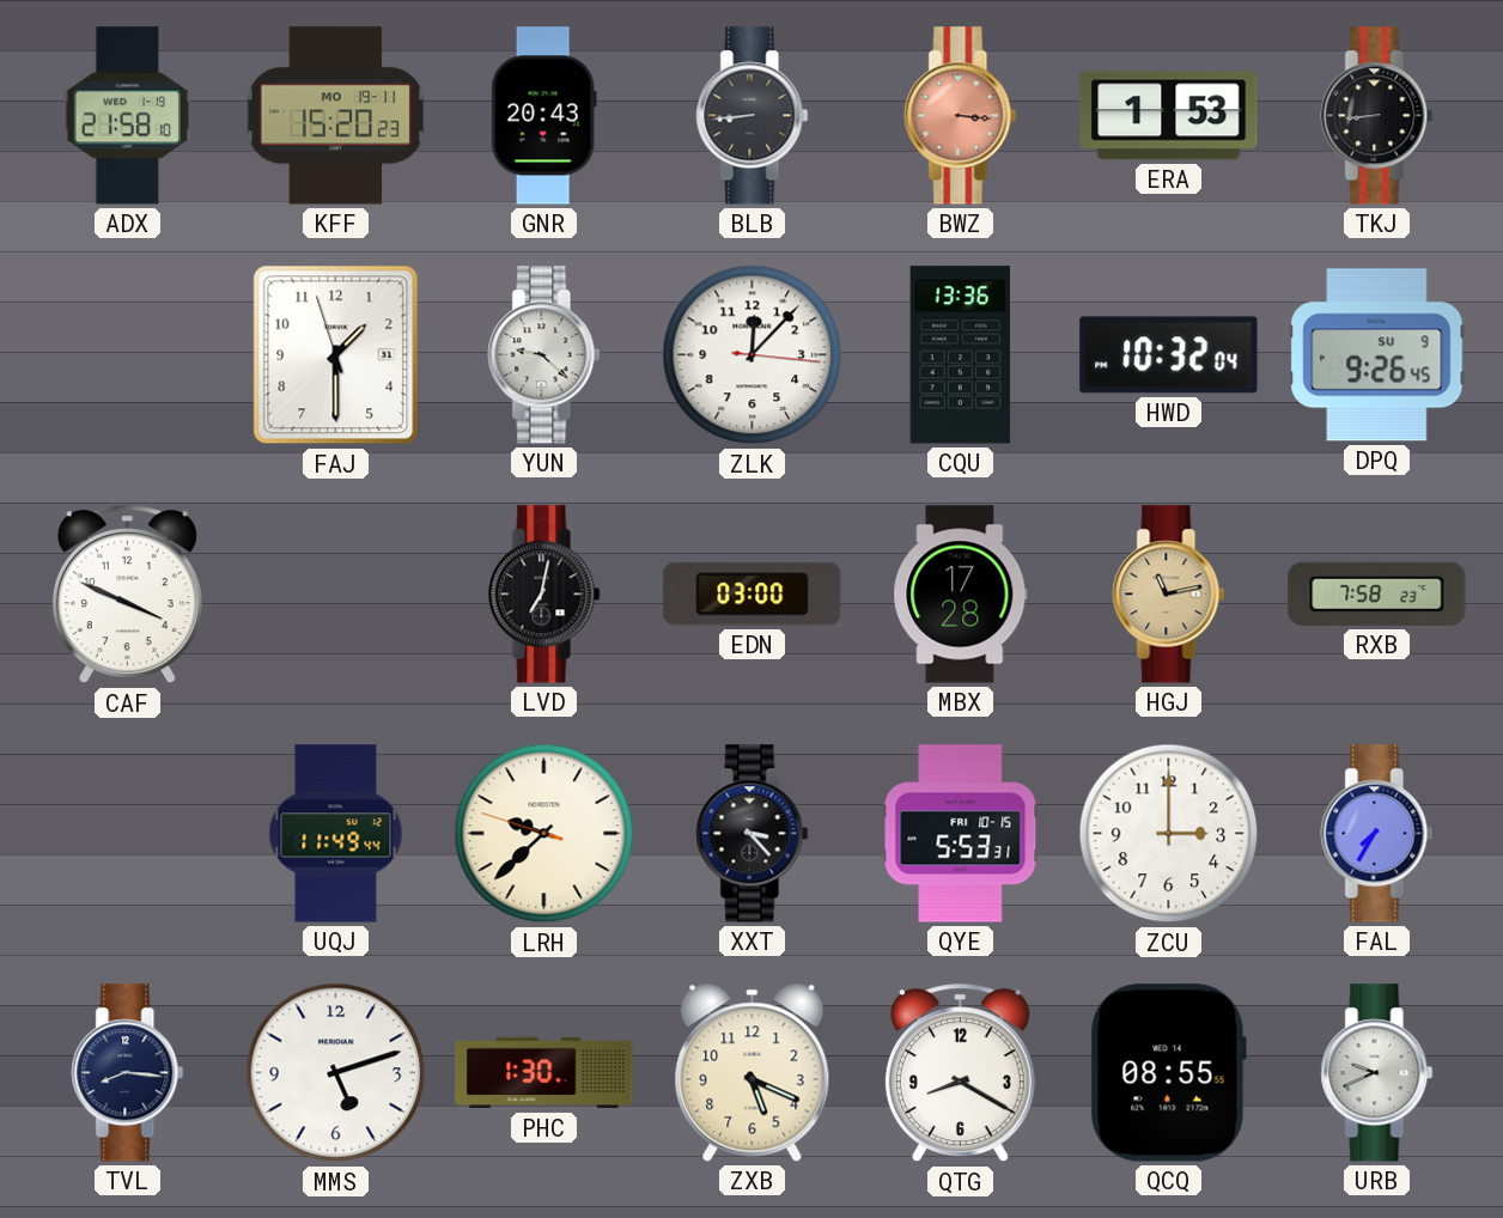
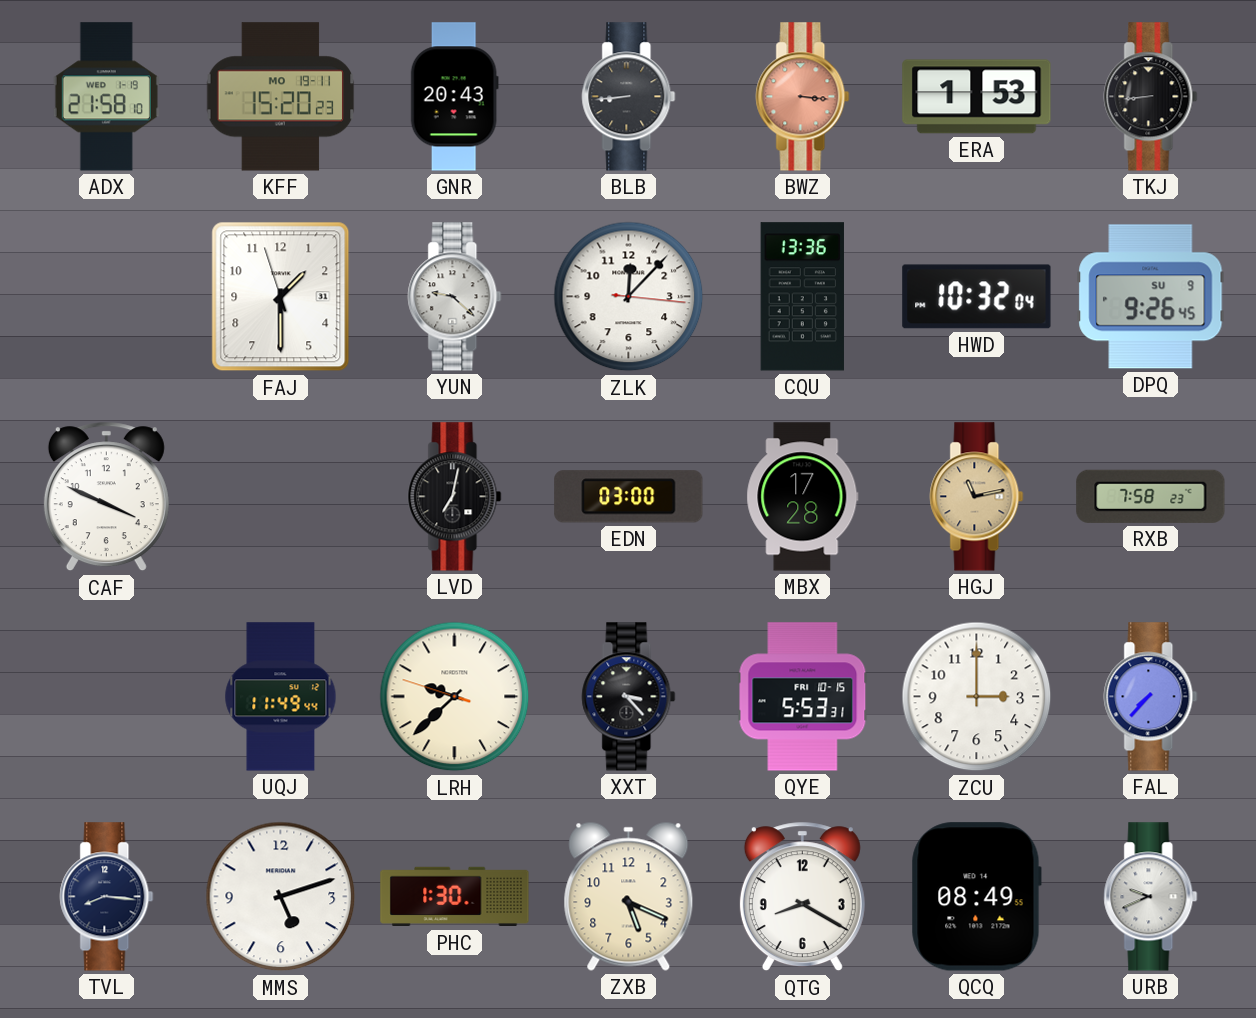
FAL: 7:35 -> 7:37
QCQ: 08:55 -> 08:49
